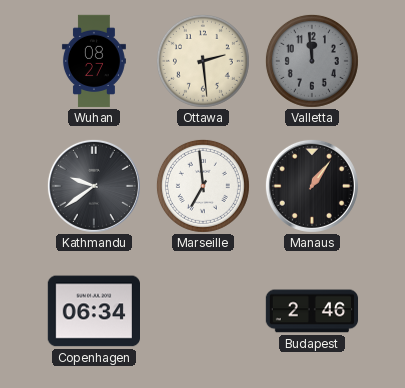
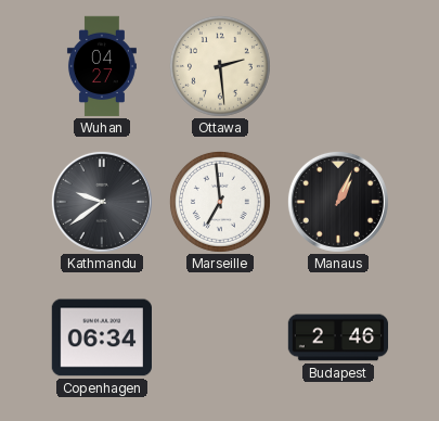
Wuhan: 08:27 -> 04:27
Valletta: 11:59 -> none
Manaus: 1:06 -> 1:04
